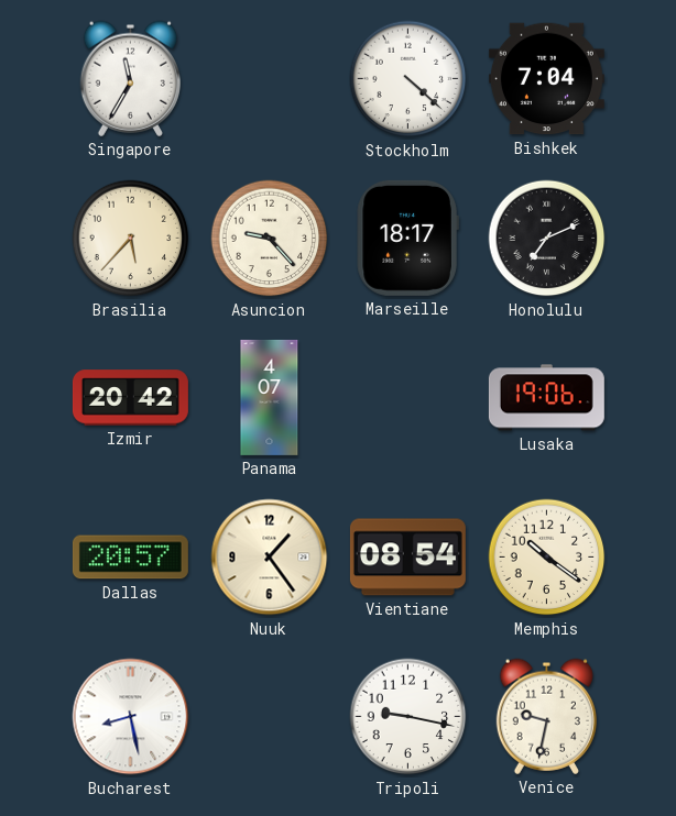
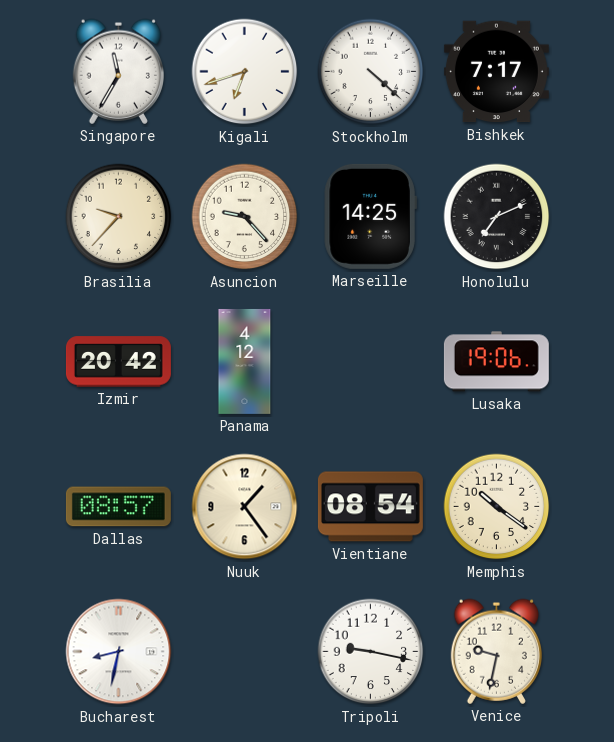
Kigali: none -> 6:42
Bishkek: 7:04 -> 7:17
Brasilia: 5:37 -> 9:37
Marseille: 18:17 -> 14:25
Panama: 4:07 -> 4:12
Dallas: 20:57 -> 08:57
Bucharest: 8:28 -> 8:32
